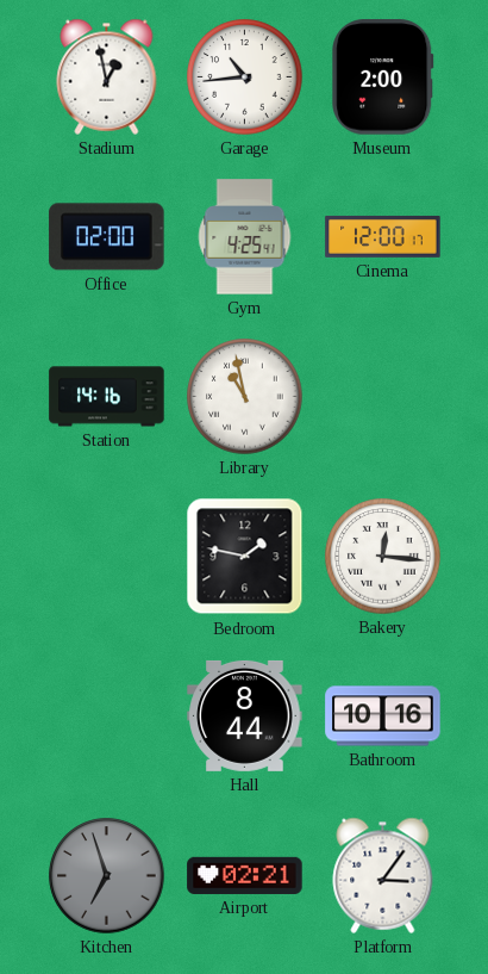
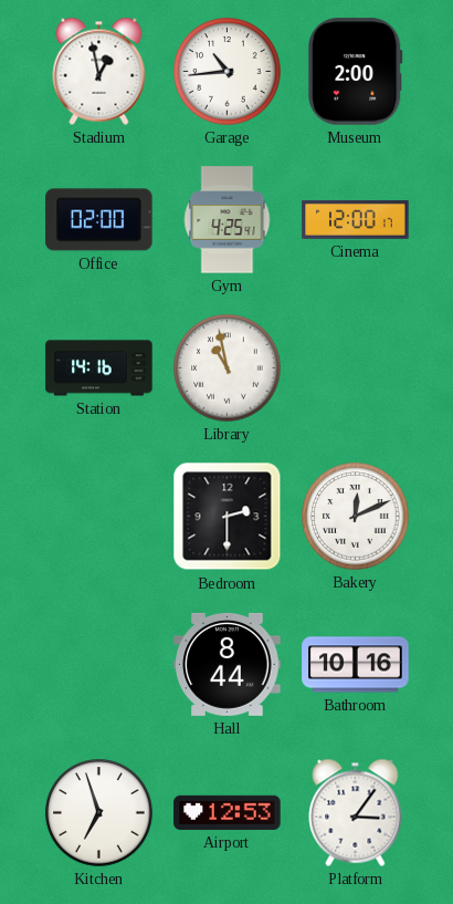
Bedroom: 1:47 -> 2:30
Bakery: 12:16 -> 12:11
Kitchen dial: grey -> white
Airport: 02:21 -> 12:53
